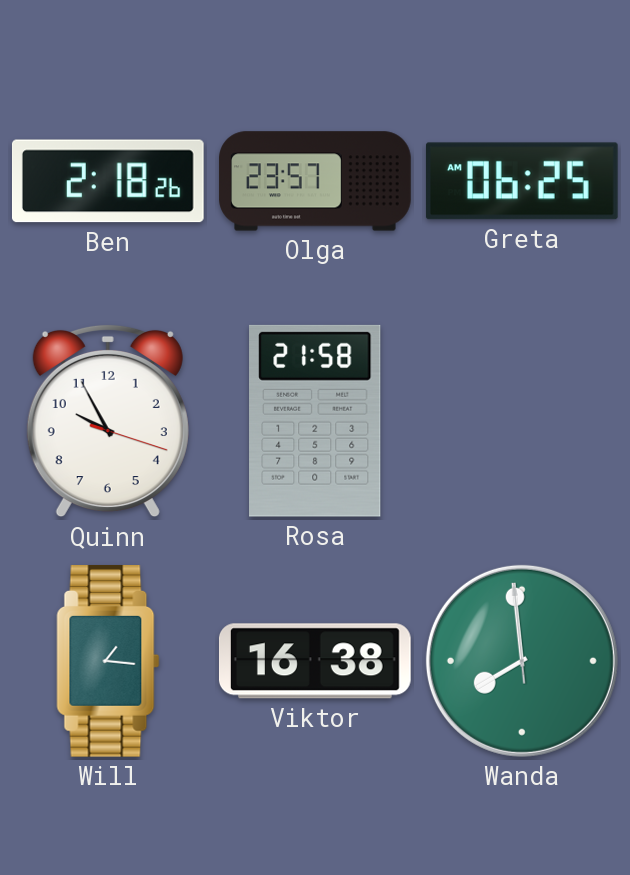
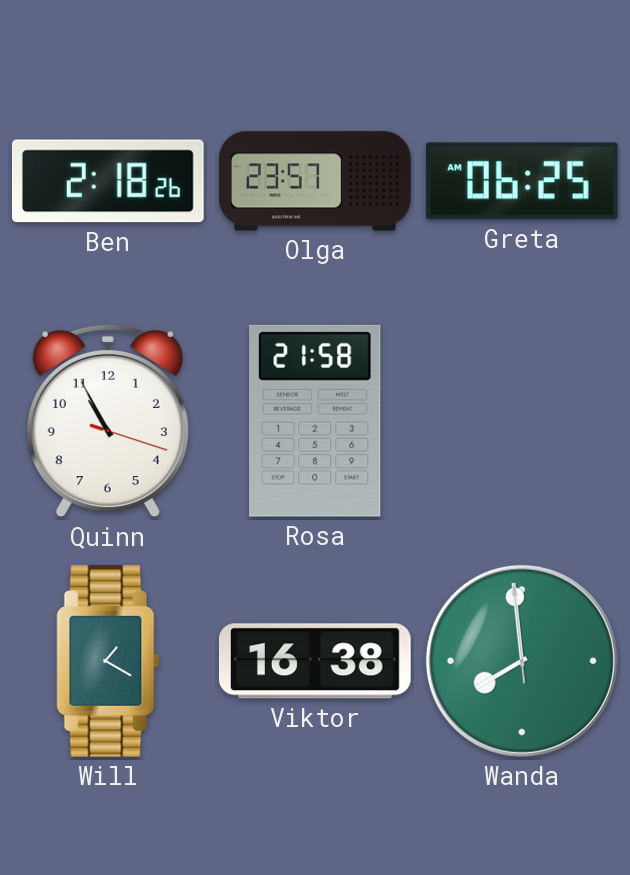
Quinn: 9:55 -> 10:55
Will: 1:16 -> 1:20
